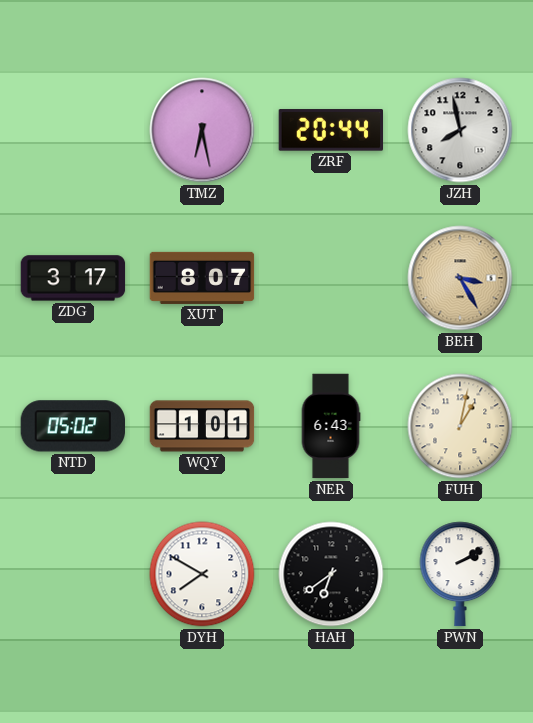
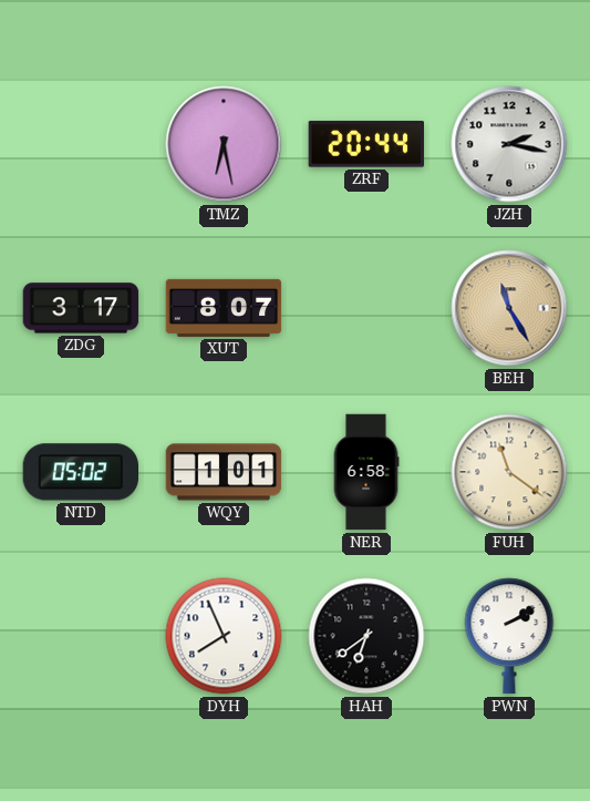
JZH: 7:58 -> 2:17
BEH: 3:25 -> 11:25
NER: 6:43 -> 6:58
FUH: 1:02 -> 11:21
DYH: 7:50 -> 7:56
